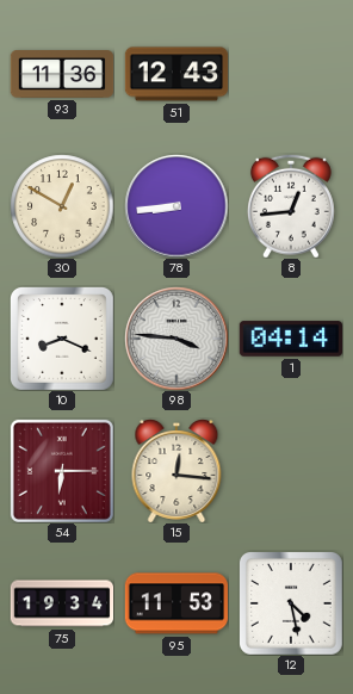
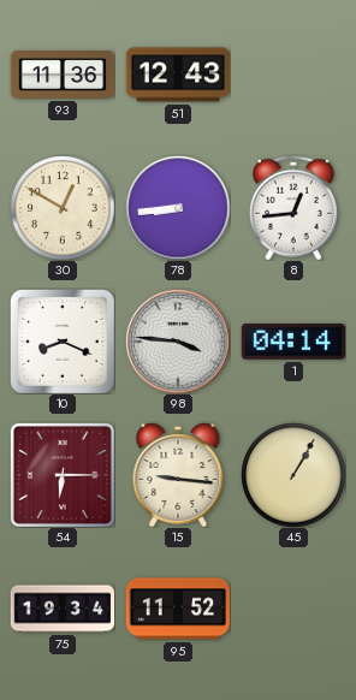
15: 12:16 -> 9:16
45: none -> 1:05
95: 11:53 -> 11:52
12: 4:28 -> none
